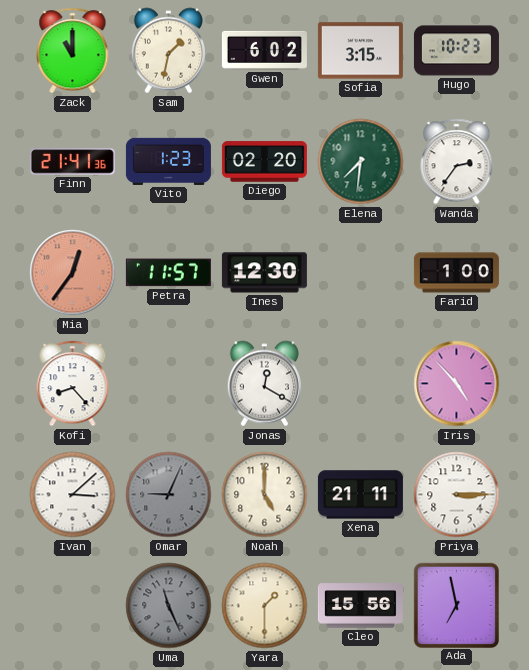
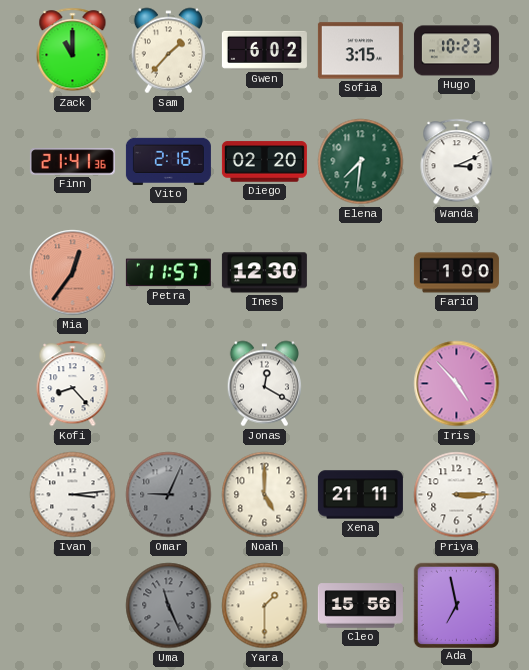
Sam: 1:32 -> 1:37
Vito: 1:23 -> 2:16
Wanda: 2:36 -> 3:11
Ivan: 3:08 -> 3:14
